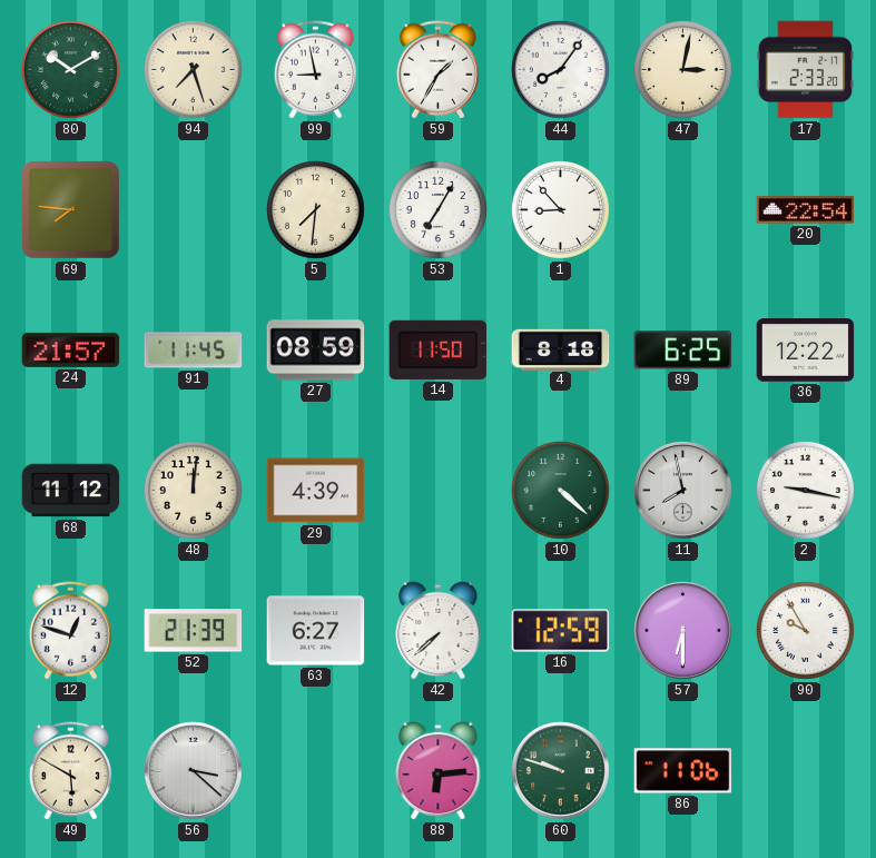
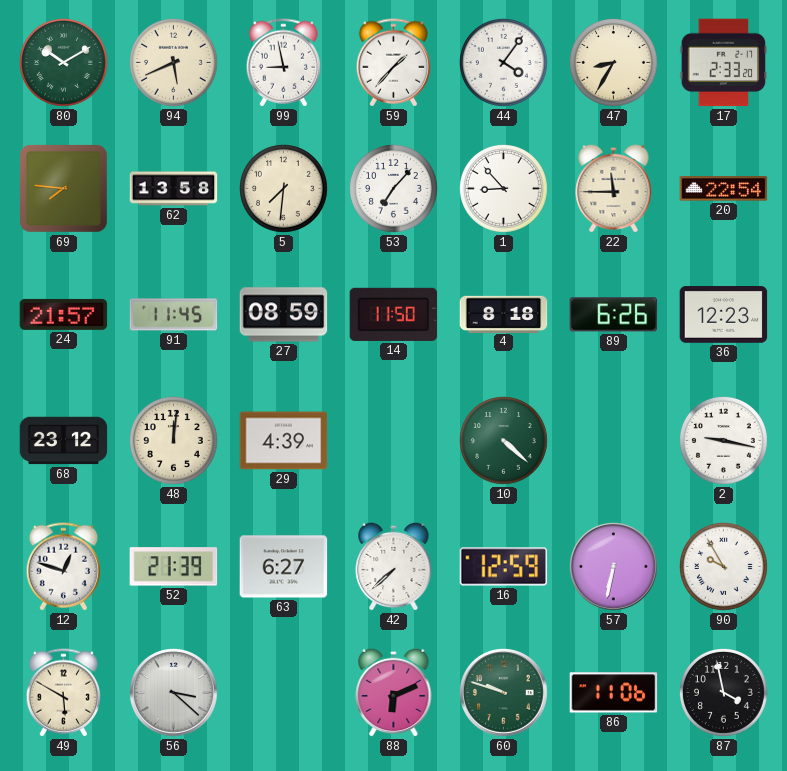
94: 7:27 -> 5:41
59: 1:35 -> 1:37
44: 8:06 -> 4:06
47: 3:02 -> 8:35
62: none -> 13:58
53: 7:05 -> 7:07
22: none -> 11:45
89: 6:25 -> 6:26
36: 12:22 -> 12:23
68: 11:12 -> 23:12
11: 7:58 -> none
57: 6:30 -> 6:32
88: 6:14 -> 6:11
87: none -> 3:58
